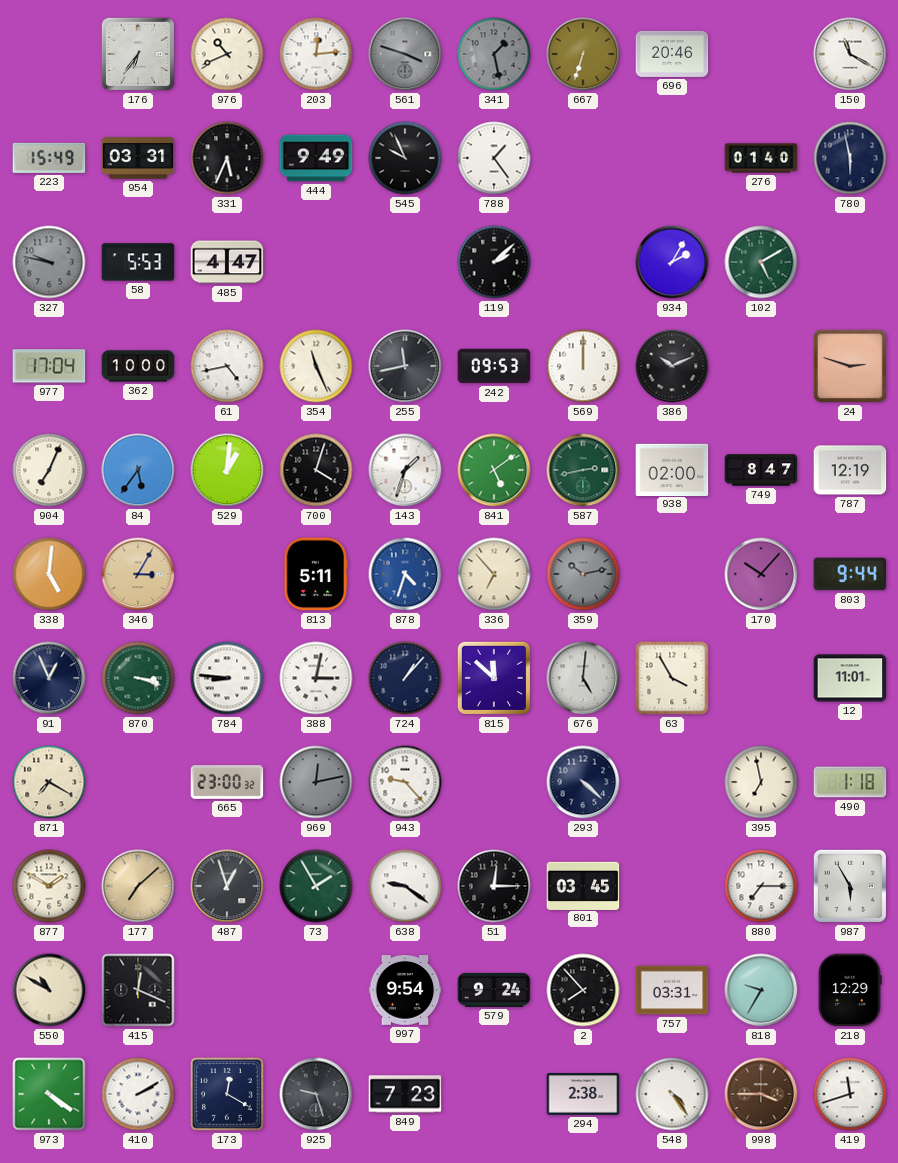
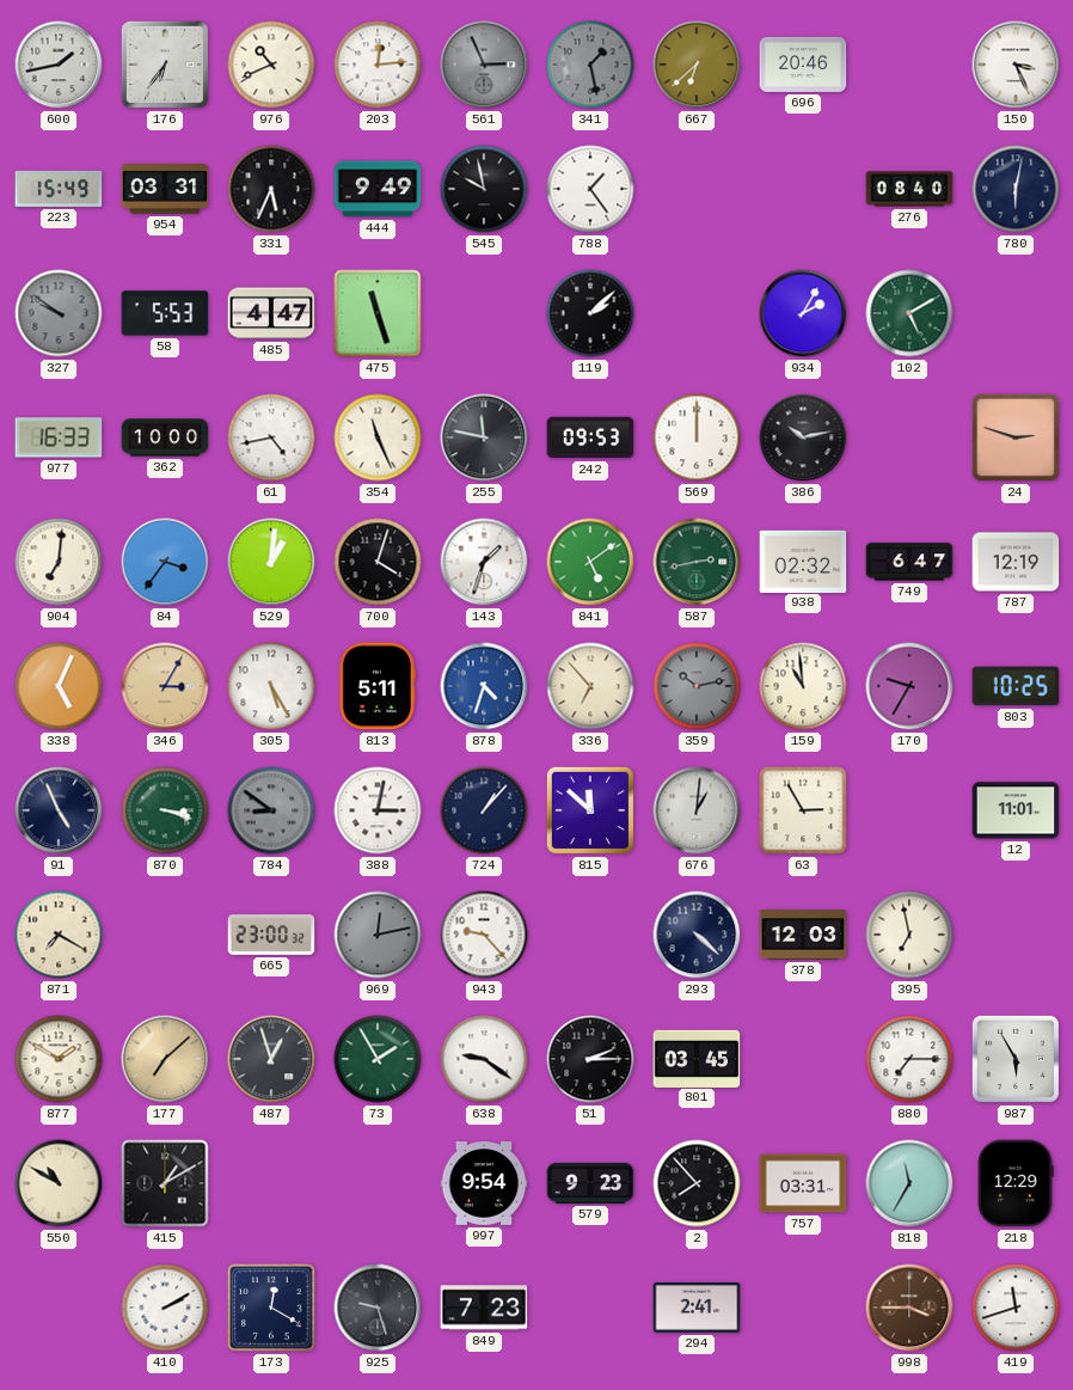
600: none -> 1:43
561: 3:48 -> 2:56
667: 6:33 -> 6:38
150: 11:20 -> 3:26
545: 9:56 -> 9:58
276: 01:40 -> 08:40
780: 5:58 -> 6:02
327: 9:47 -> 9:51
475: none -> 11:27
977: 17:04 -> 16:33
255: 11:43 -> 11:47
386: 10:11 -> 10:13
904: 7:04 -> 7:01
84: 5:36 -> 3:36
938: 02:00 -> 02:32
749: 8:47 -> 6:47
338: 5:01 -> 5:04
305: none -> 5:25
159: none -> 10:59
170: 10:07 -> 9:35
803: 9:44 -> 10:25
91: 12:56 -> 4:56
784: 8:46 -> 8:51
784 dial: white -> grey
676: 5:01 -> 1:01
63: 3:55 -> 2:55
378: none -> 12:03
490: 1:18 -> none
51: 12:15 -> 2:15
415: 12:19 -> 1:10
579: 9:24 -> 9:23
818: 9:35 -> 11:35
973: 4:21 -> none
294: 2:38 -> 2:41
548: 4:24 -> none
